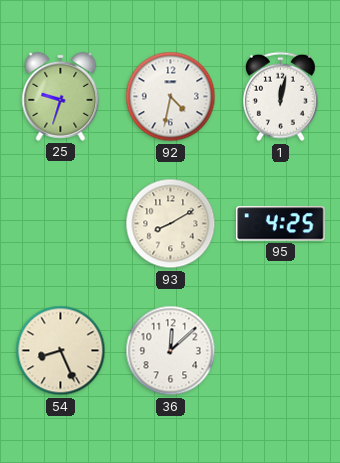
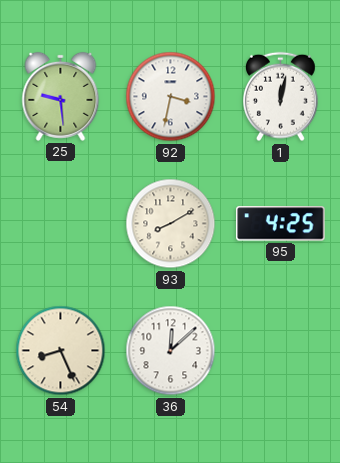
25: 9:33 -> 9:29
92: 4:32 -> 3:32
